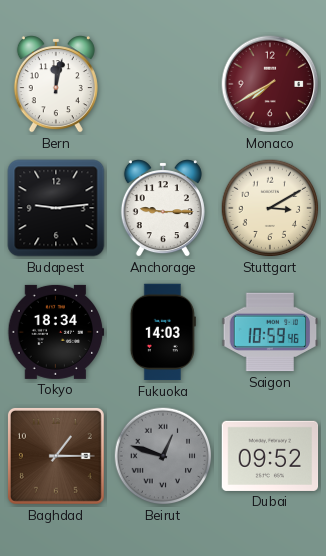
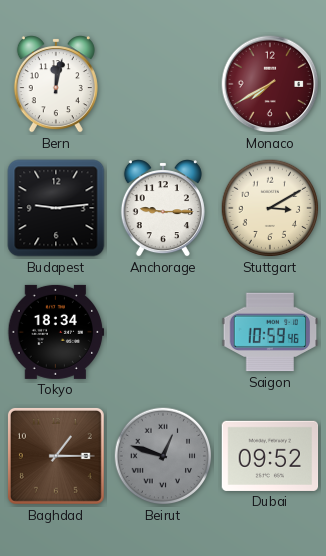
Fukuoka: 14:03 -> none
